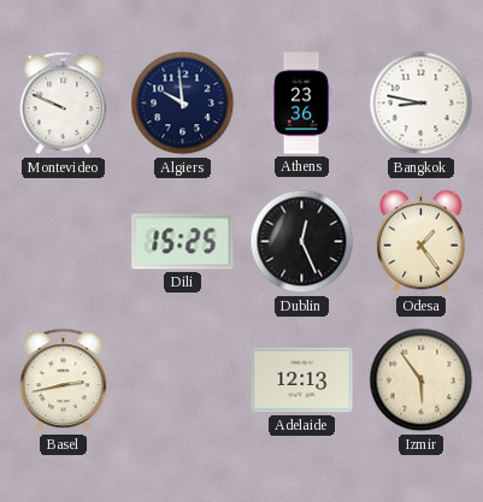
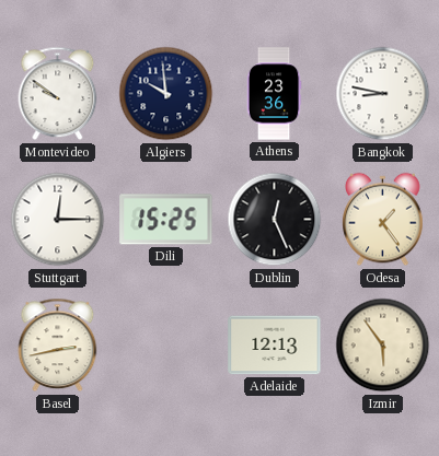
Montevideo: 9:49 -> 9:51
Stuttgart: none -> 12:15
